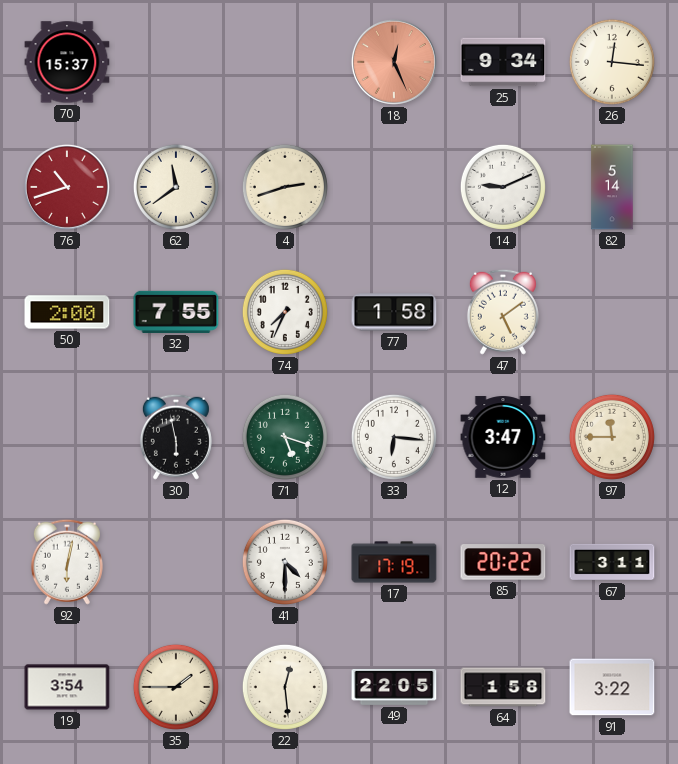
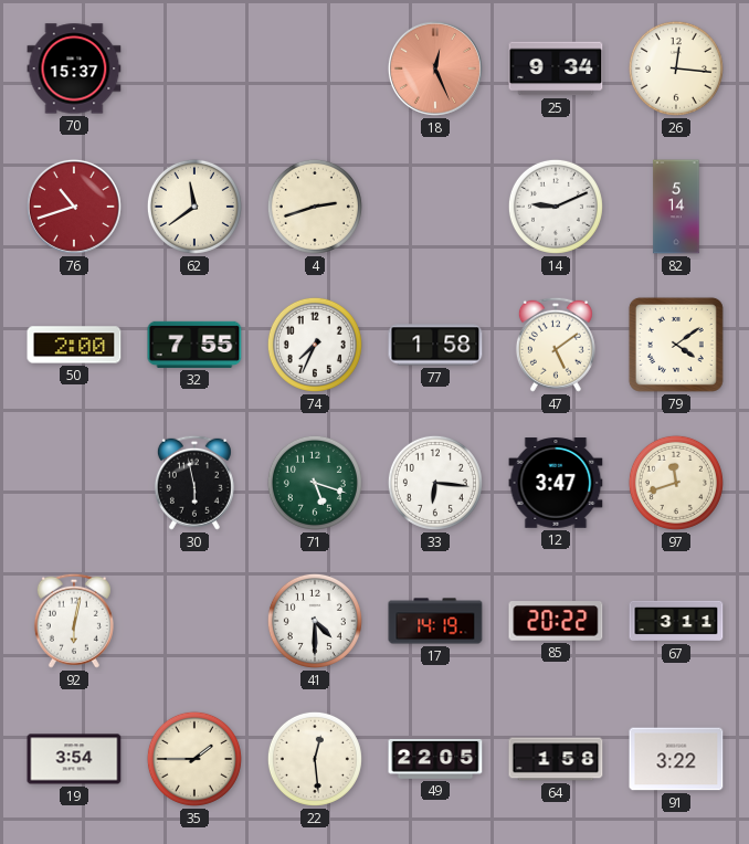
79: none -> 4:09
97: 11:45 -> 11:42
17: 17:19 -> 14:19
